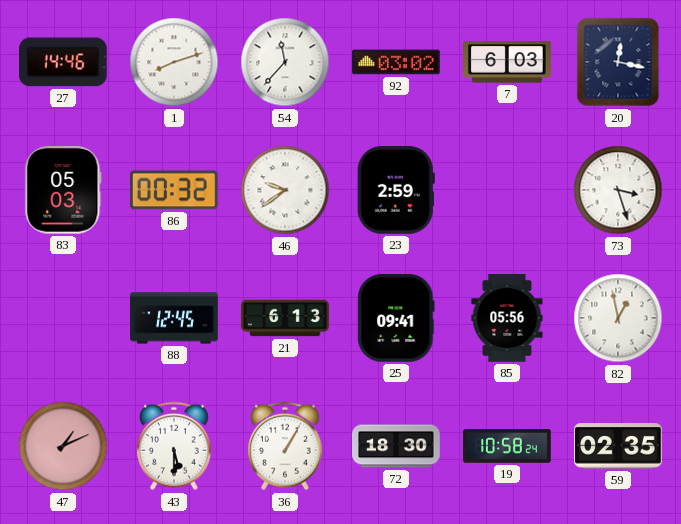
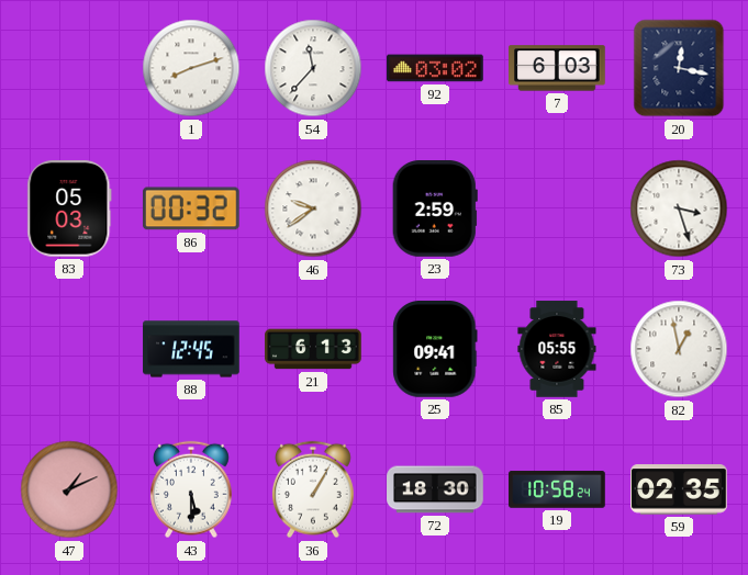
27: 14:46 -> none
85: 05:56 -> 05:55
